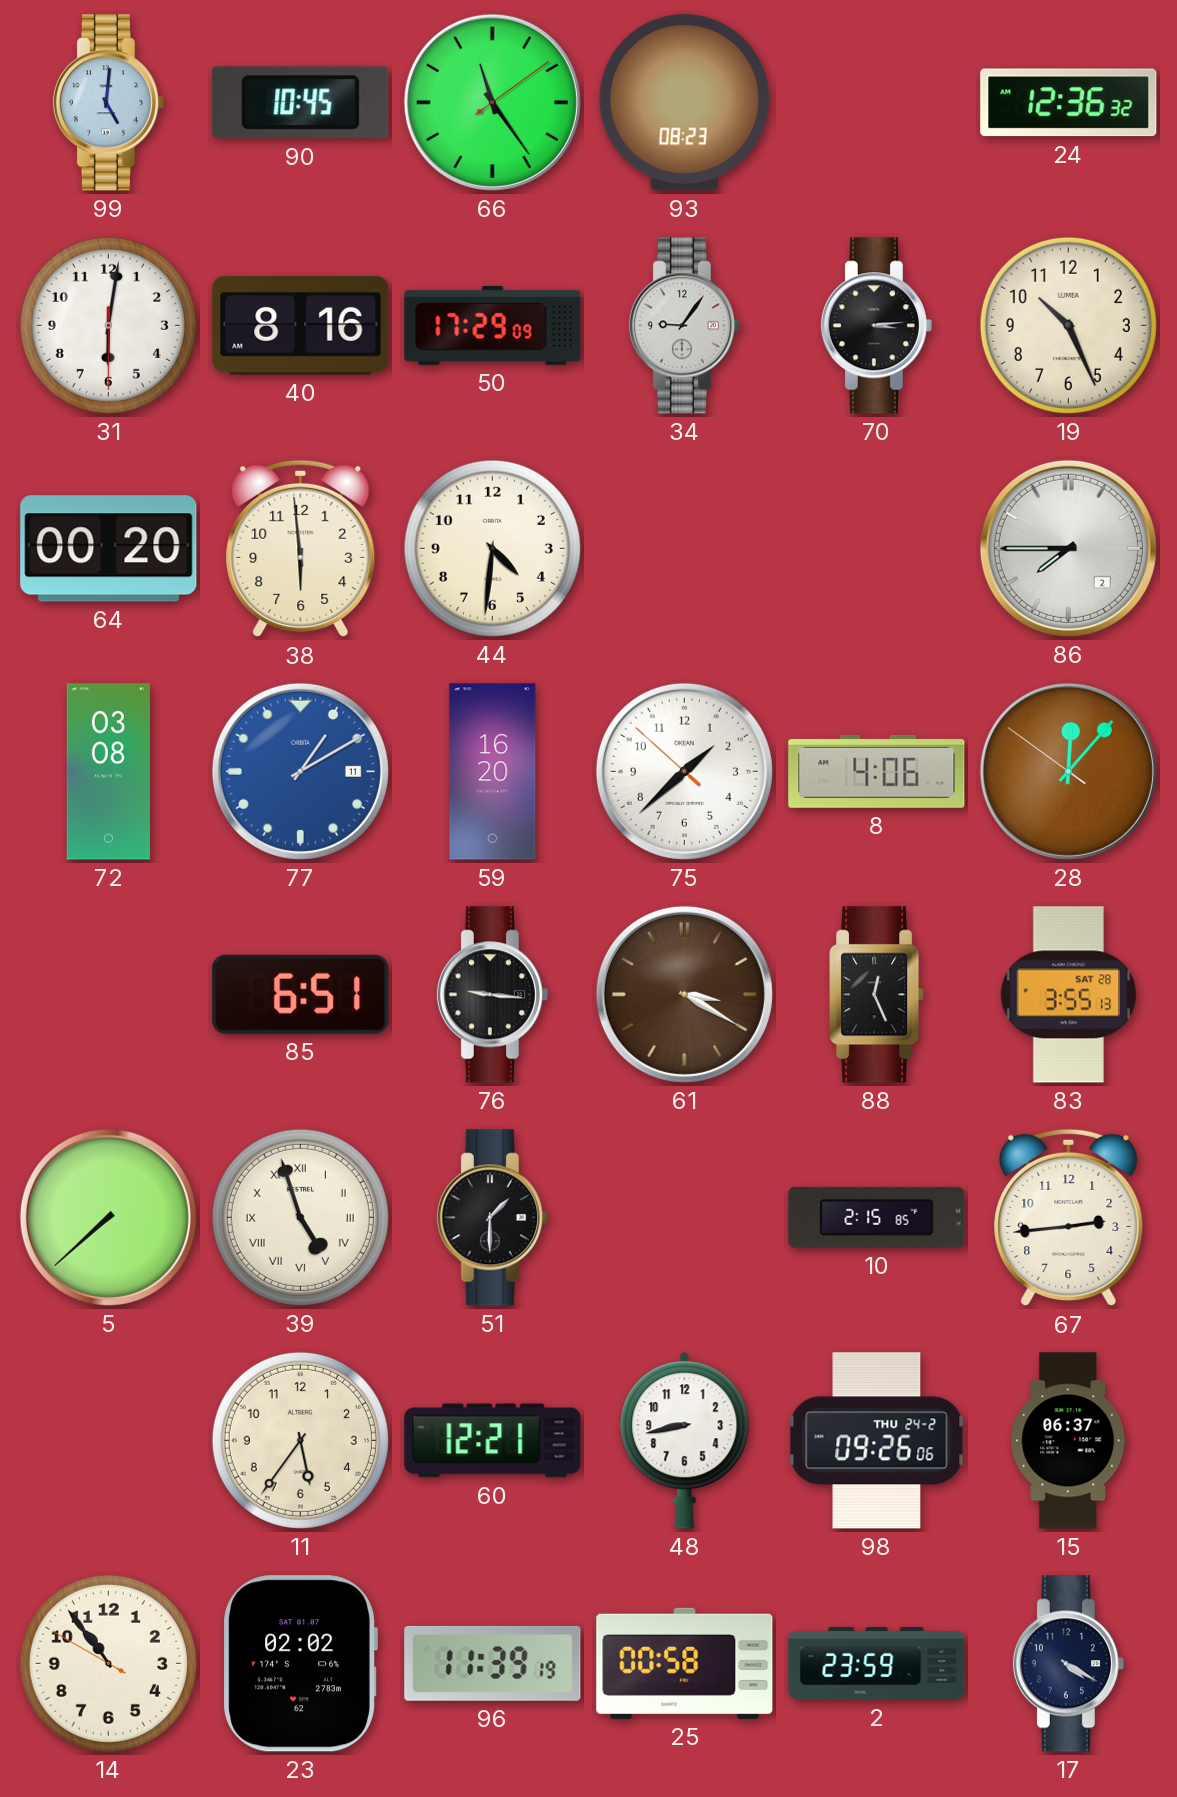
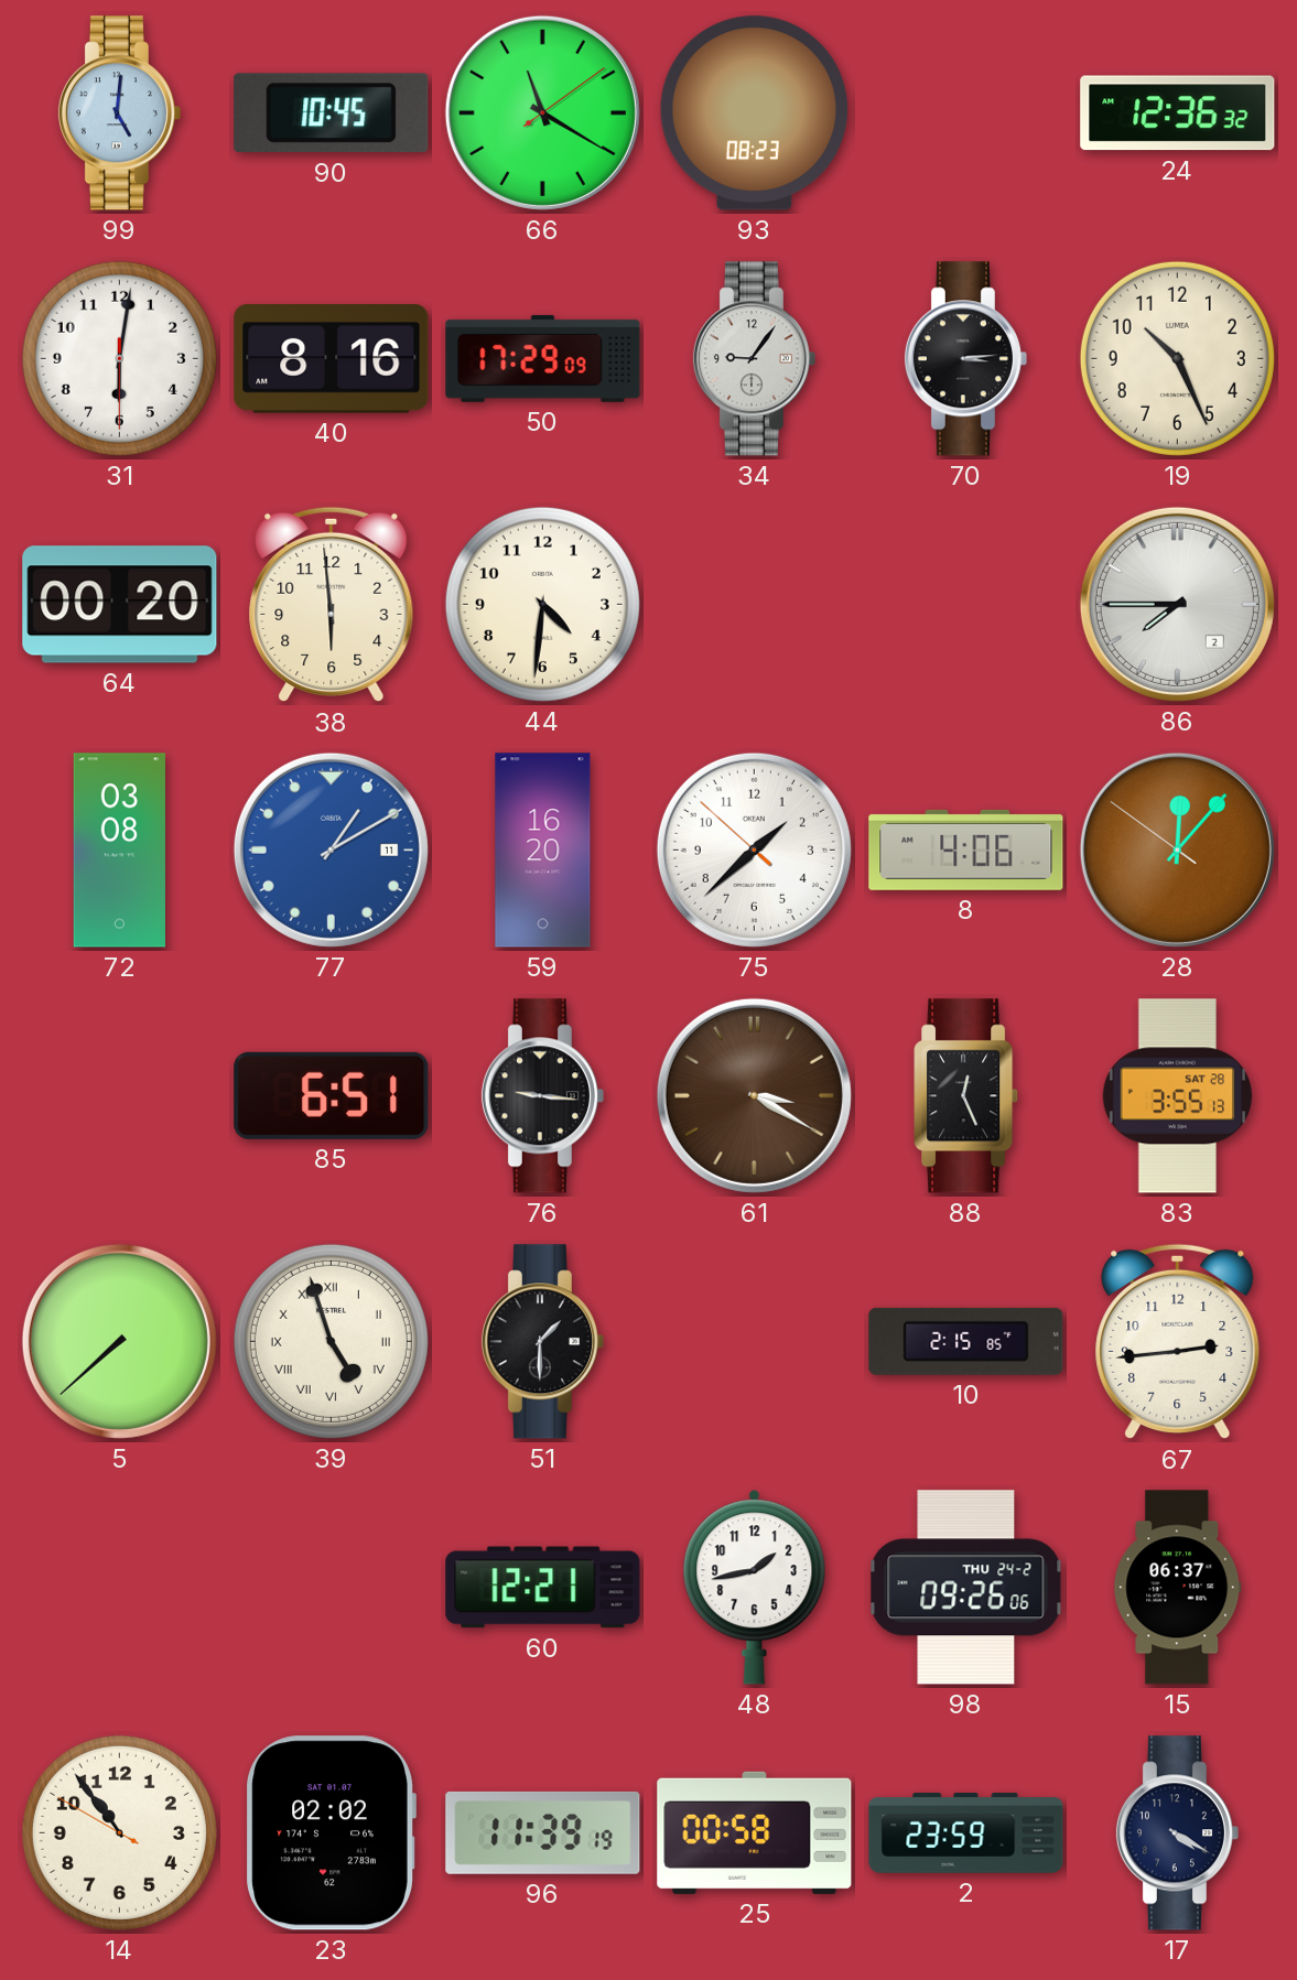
66: 11:24 -> 11:20
11: 5:36 -> none
48: 8:43 -> 1:43
